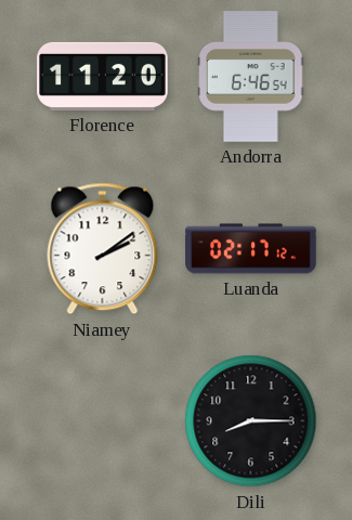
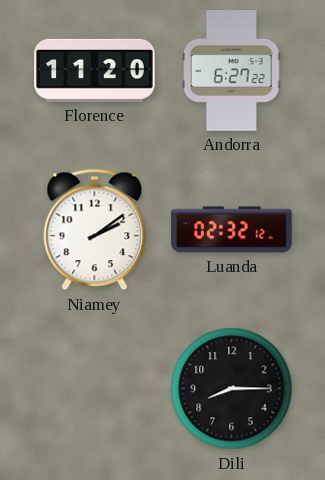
Andorra: 6:46 -> 6:27
Luanda: 02:17 -> 02:32
